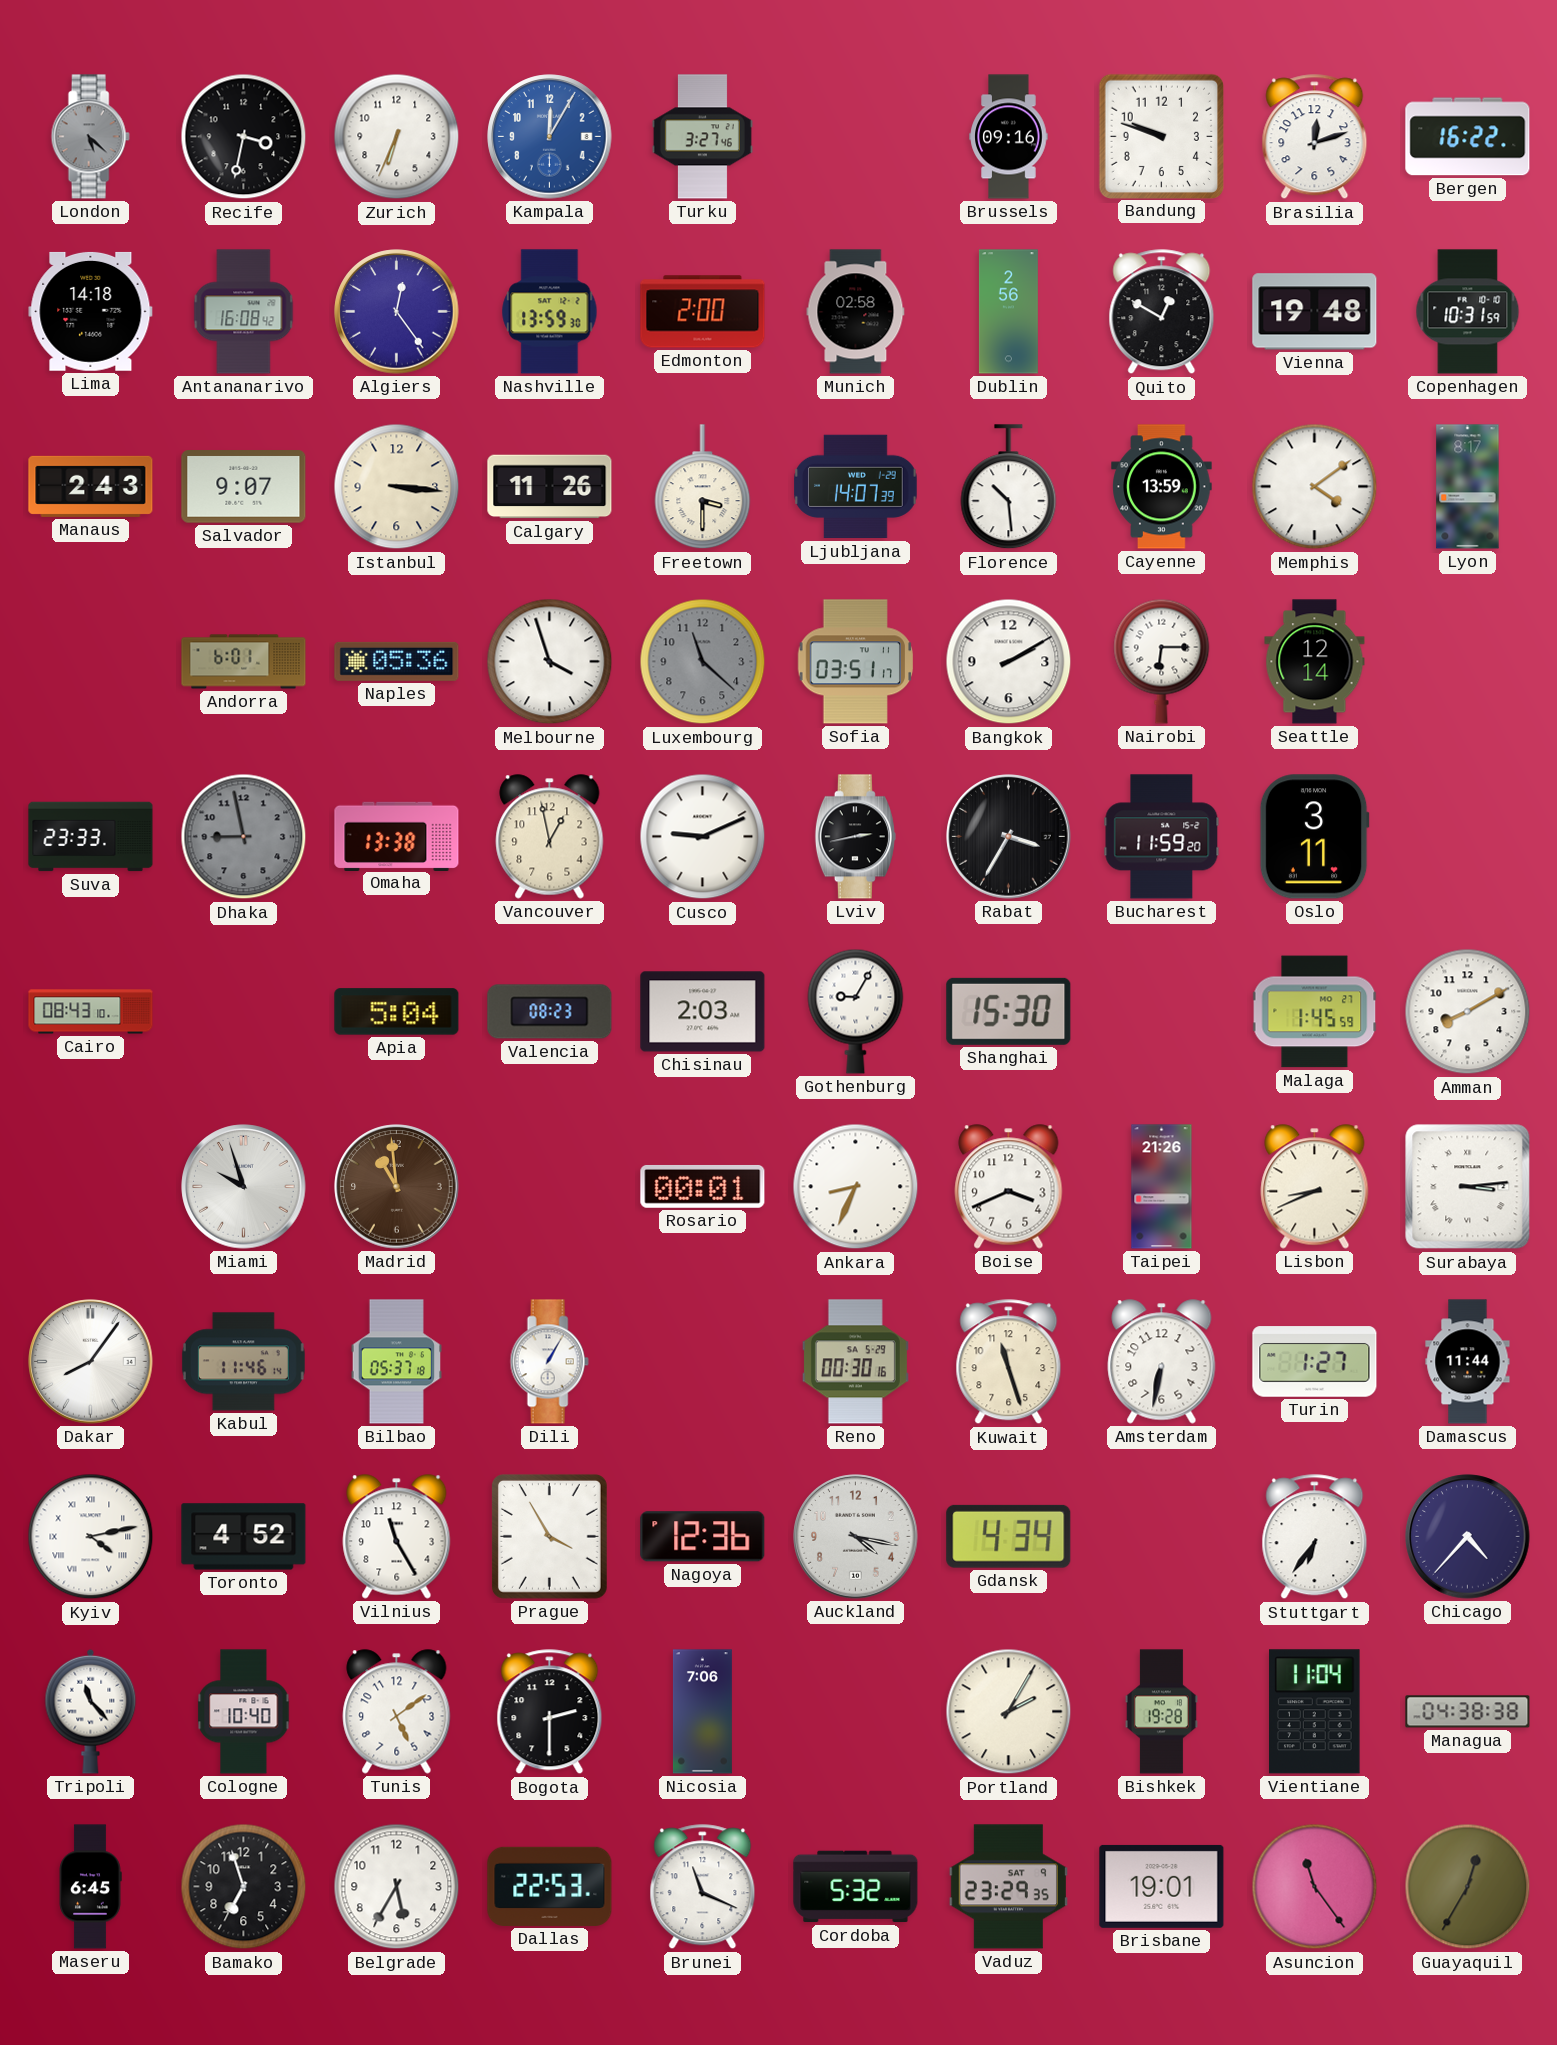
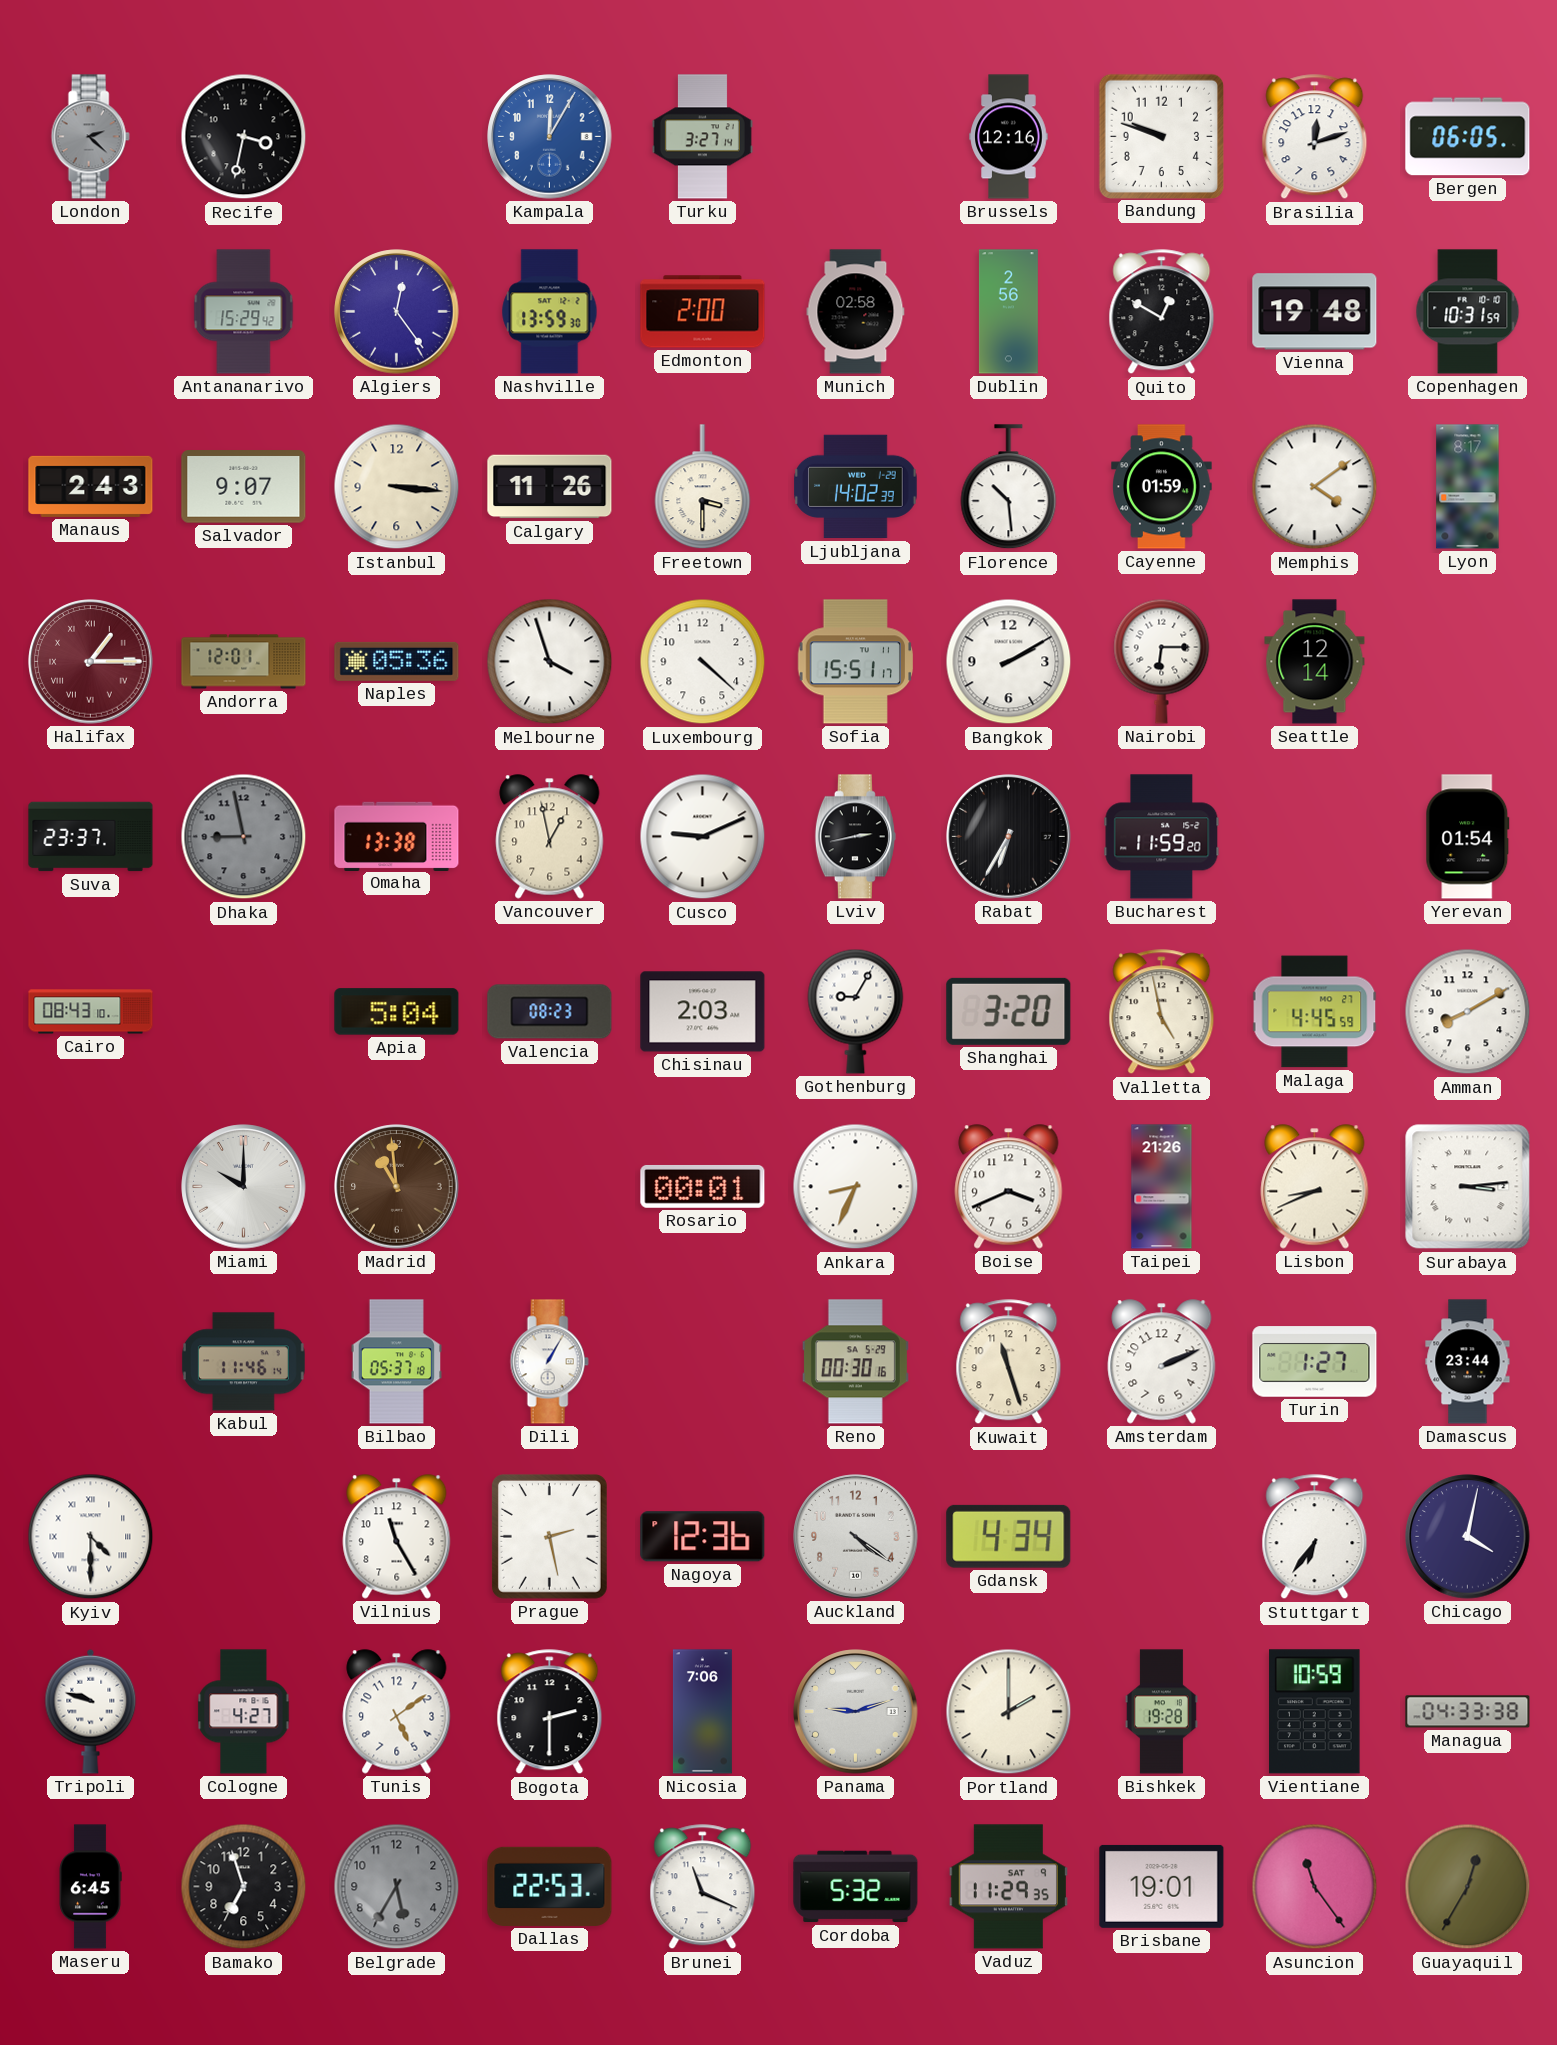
London: 5:22 -> 2:22
Zurich: 6:34 -> none
Turku: 3:27:46 -> 3:27:14
Brussels: 09:16 -> 12:16
Bergen: 16:22 -> 06:05
Lima: 14:18 -> none
Antananarivo: 16:08 -> 15:29
Ljubljana: 14:07 -> 14:02
Cayenne: 13:59 -> 01:59
Halifax: none -> 1:15
Andorra: 6:01 -> 12:01
Luxembourg: 11:22 -> 4:22
Luxembourg dial: grey -> white
Sofia: 03:51 -> 15:51
Suva: 23:33 -> 23:37
Rabat: 3:35 -> 6:35
Oslo: 3:11 -> none
Yerevan: none -> 01:54
Shanghai: 15:30 -> 3:20
Valletta: none -> 4:58
Malaga: 1:45 -> 4:45
Miami: 9:57 -> 10:00
Dakar: 8:06 -> none
Amsterdam: 6:32 -> 2:11
Damascus: 11:44 -> 23:44
Kyiv: 4:13 -> 4:30
Toronto: 4:52 -> none
Prague: 3:55 -> 2:28
Auckland: 4:17 -> 4:21
Chicago: 4:37 -> 4:02
Tripoli: 11:23 -> 9:48
Cologne: 10:40 -> 4:27
Panama: none -> 9:12
Portland: 2:05 -> 2:00
Vientiane: 11:04 -> 10:59
Managua: 04:38 -> 04:33
Belgrade dial: white -> grey
Vaduz: 23:29 -> 11:29
